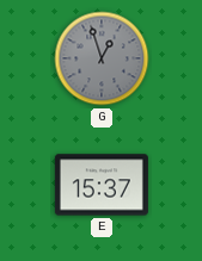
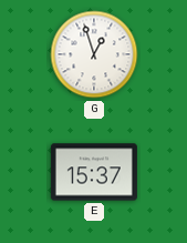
G dial: grey -> white
